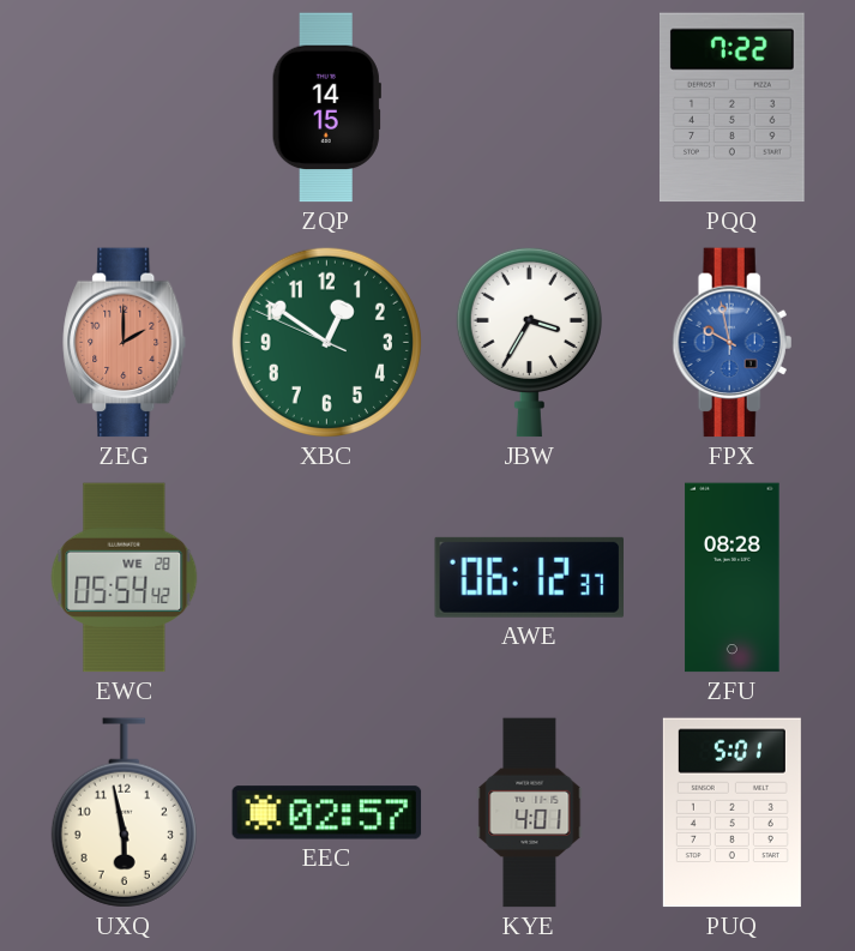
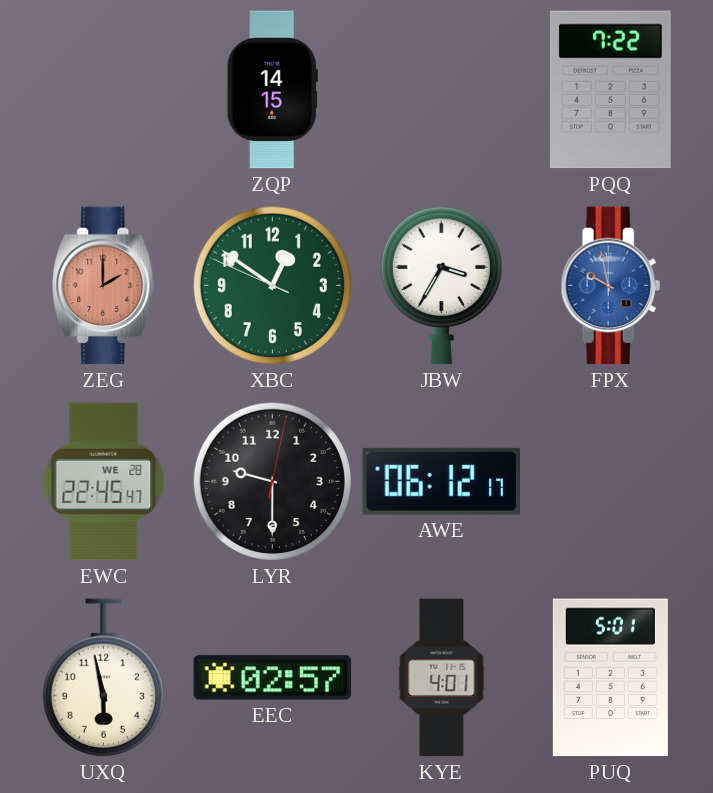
EWC: 05:54 -> 22:45
LYR: none -> 9:30
AWE: 06:12:37 -> 06:12:17
ZFU: 08:28 -> none
